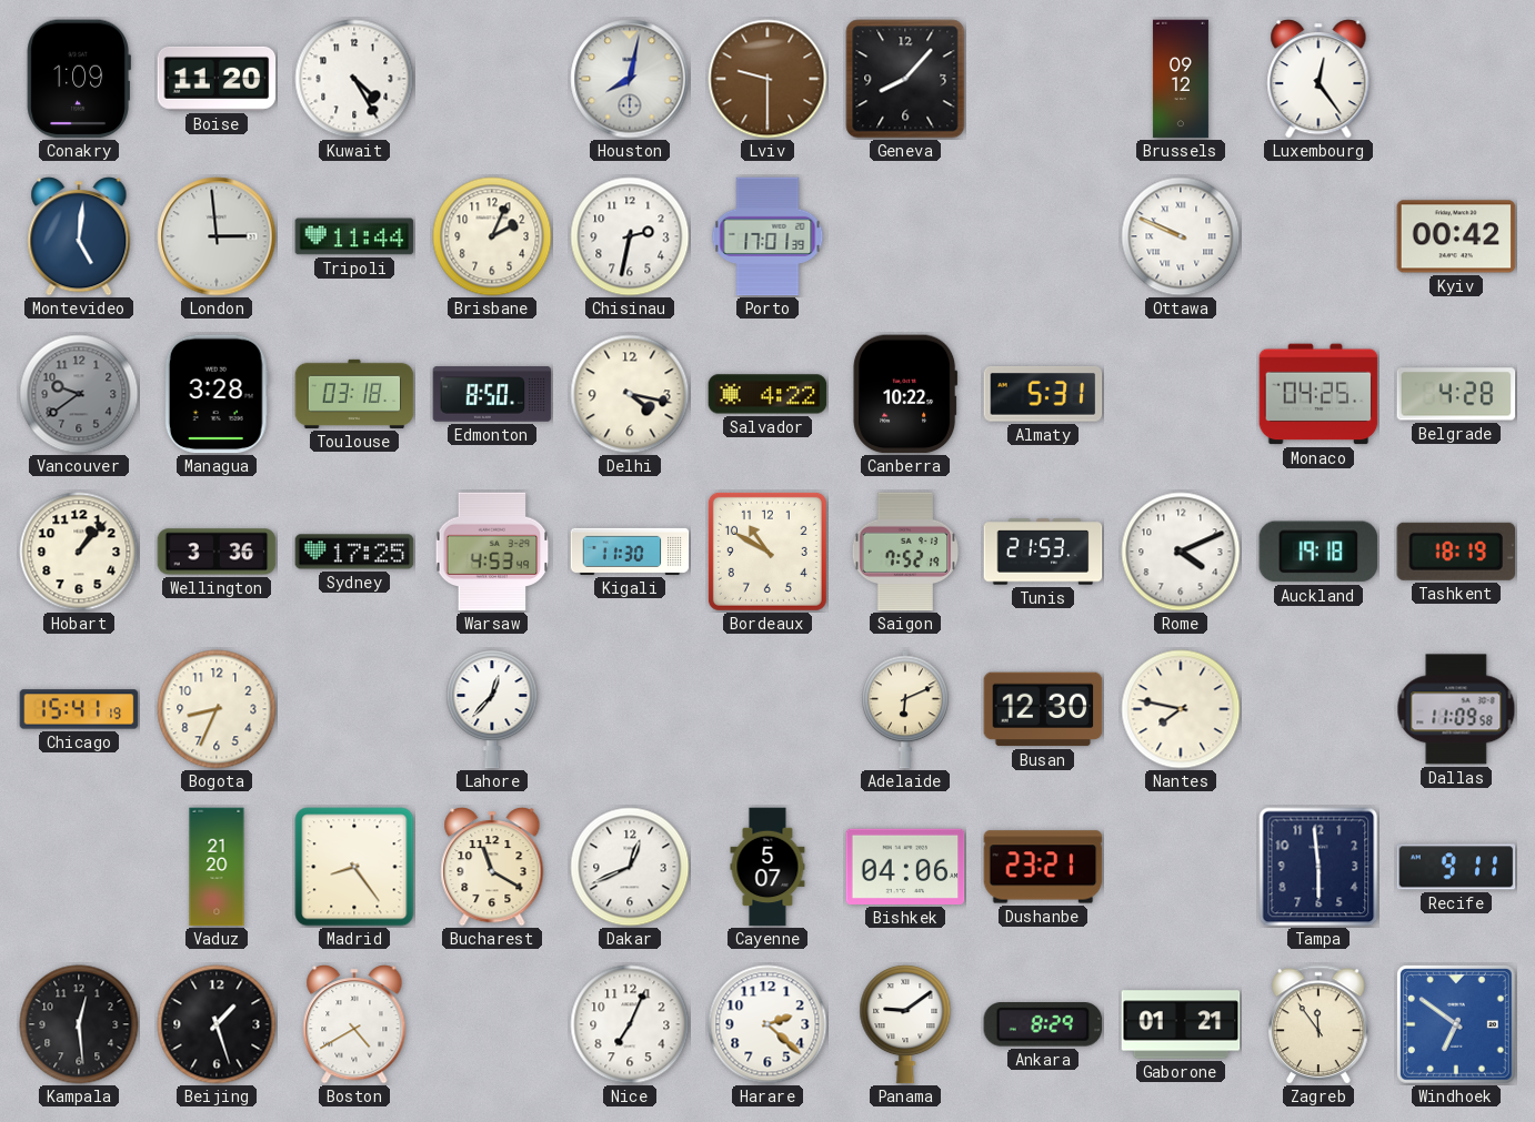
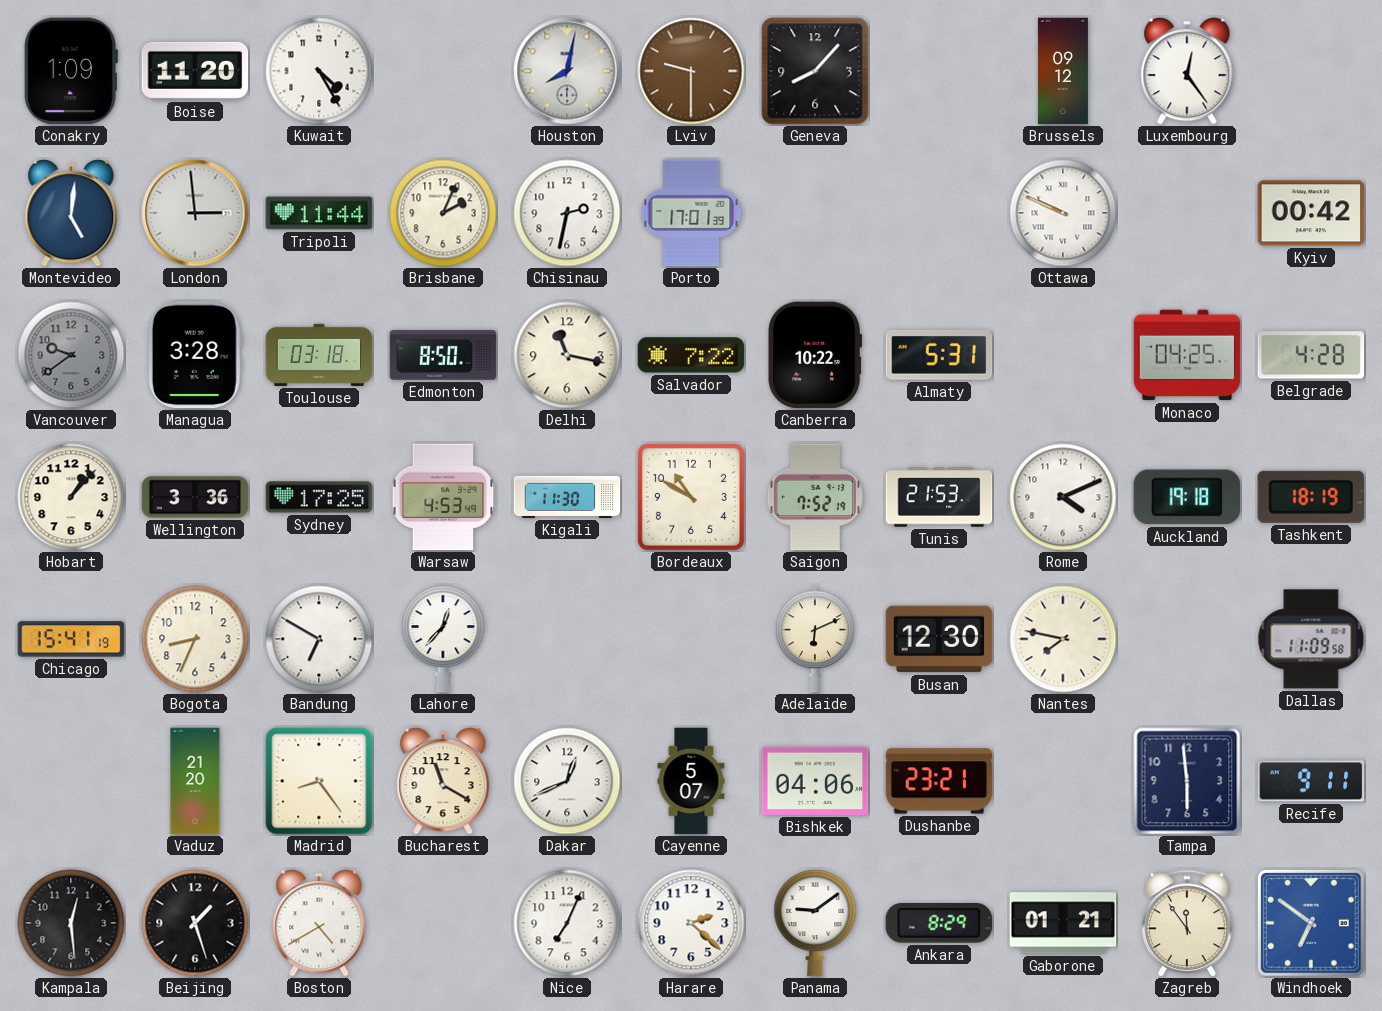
Delhi: 4:17 -> 11:17
Salvador: 4:22 -> 7:22
Bandung: none -> 6:50
